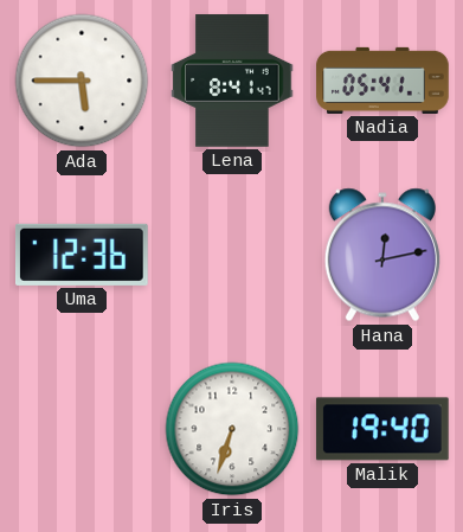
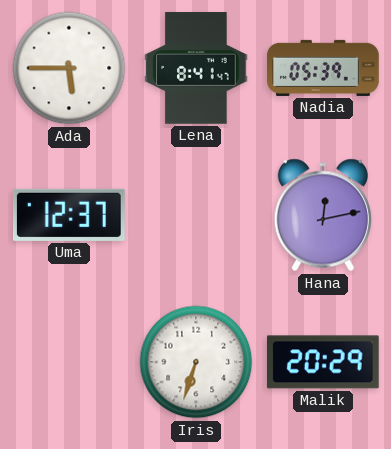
Nadia: 05:41 -> 05:39
Uma: 12:36 -> 12:37
Malik: 19:40 -> 20:29
